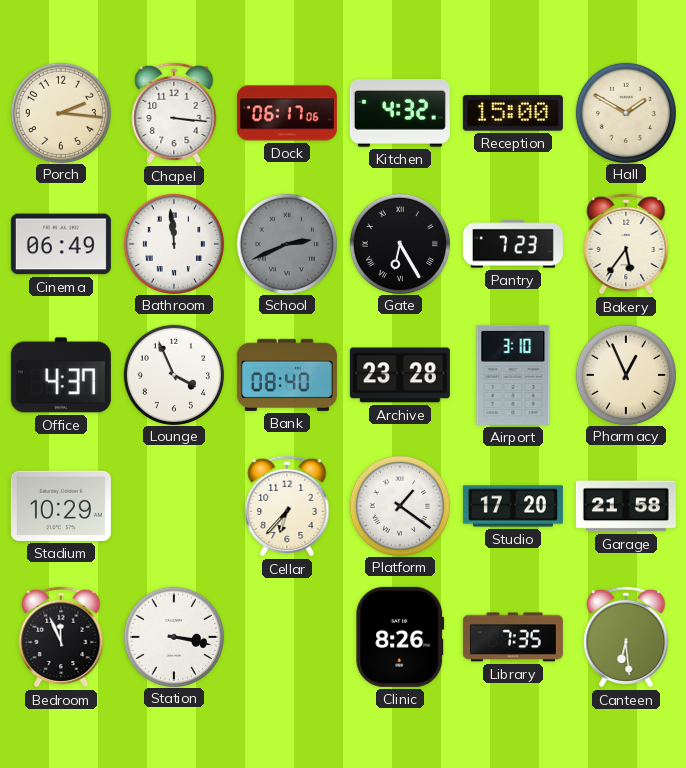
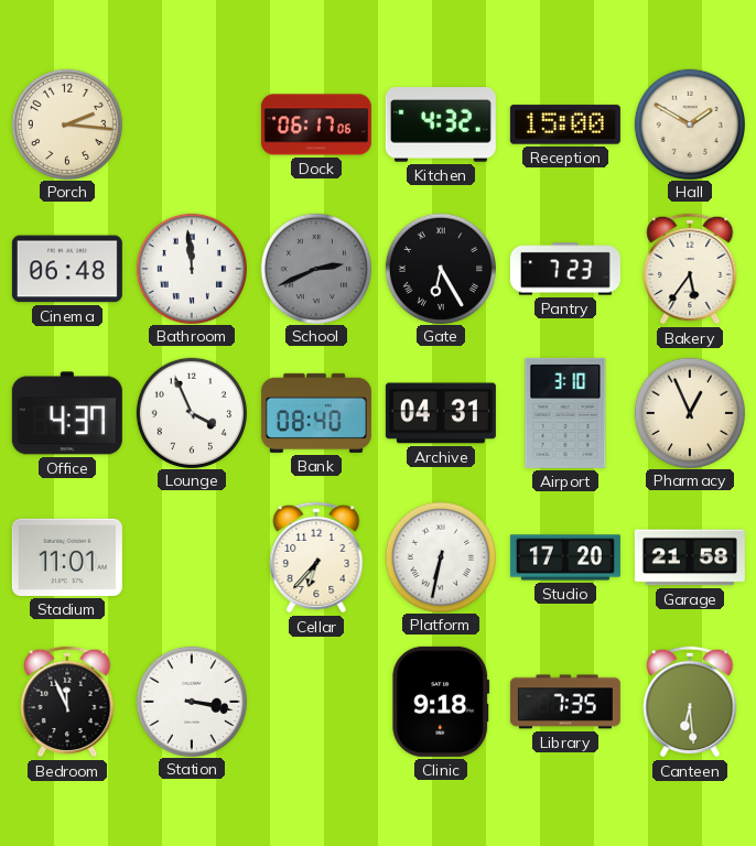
Chapel: 3:16 -> none
Cinema: 06:49 -> 06:48
Archive: 23:28 -> 04:31
Stadium: 10:29 -> 11:01
Platform: 1:21 -> 6:32
Clinic: 8:26 -> 9:18
